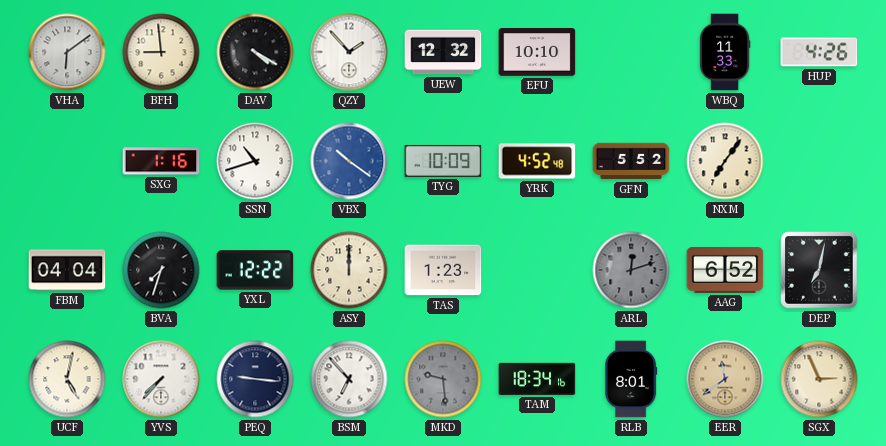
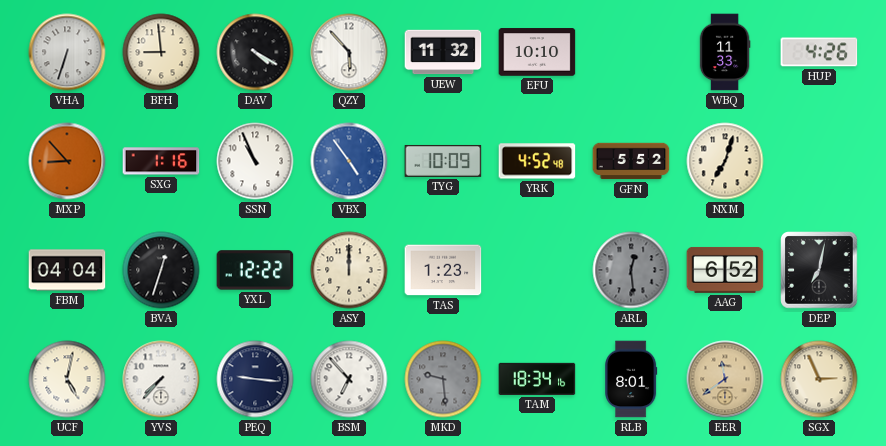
VHA: 6:09 -> 6:33
QZY: 1:53 -> 5:53
UEW: 12:32 -> 11:32
MXP: none -> 8:53
SSN: 10:42 -> 10:56
VBX: 10:21 -> 4:54
NXM: 7:06 -> 7:03
BVA: 7:33 -> 12:33
ARL: 12:12 -> 12:29
